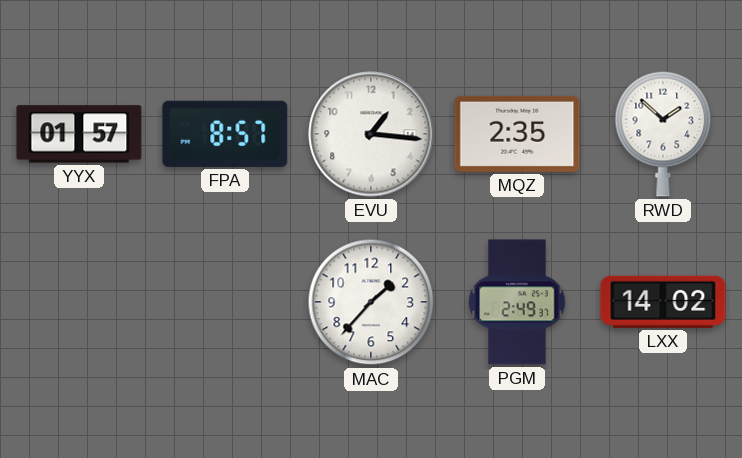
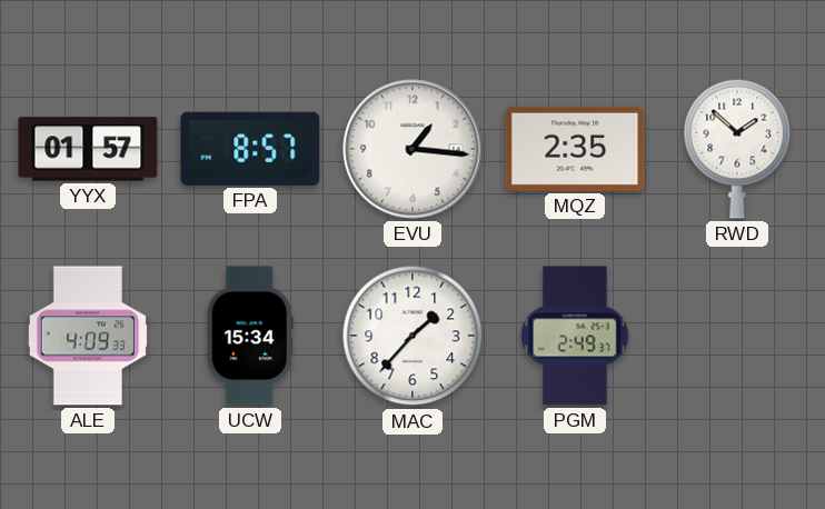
ALE: none -> 4:09
UCW: none -> 15:34
LXX: 14:02 -> none
